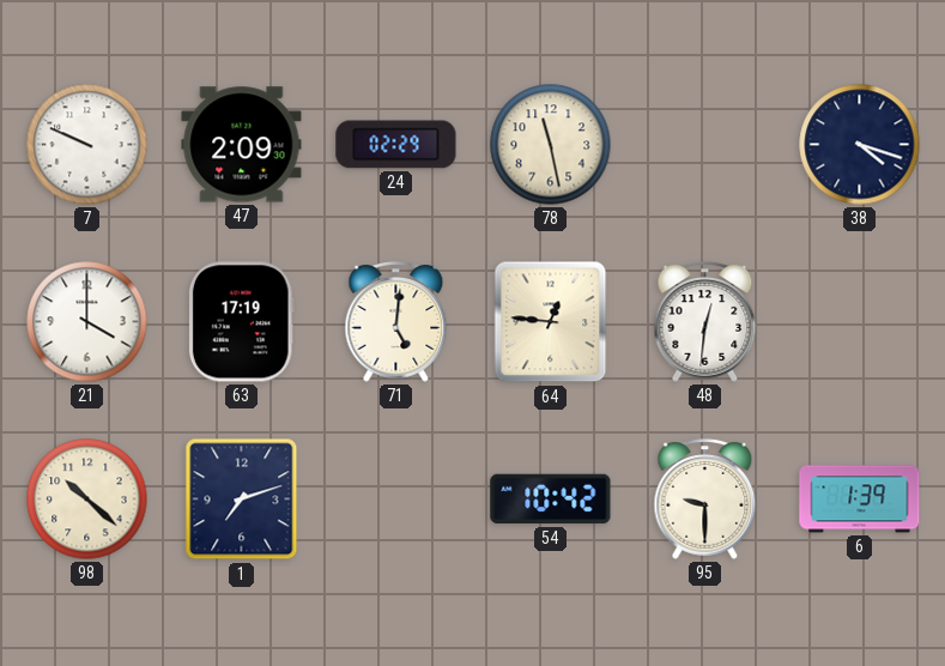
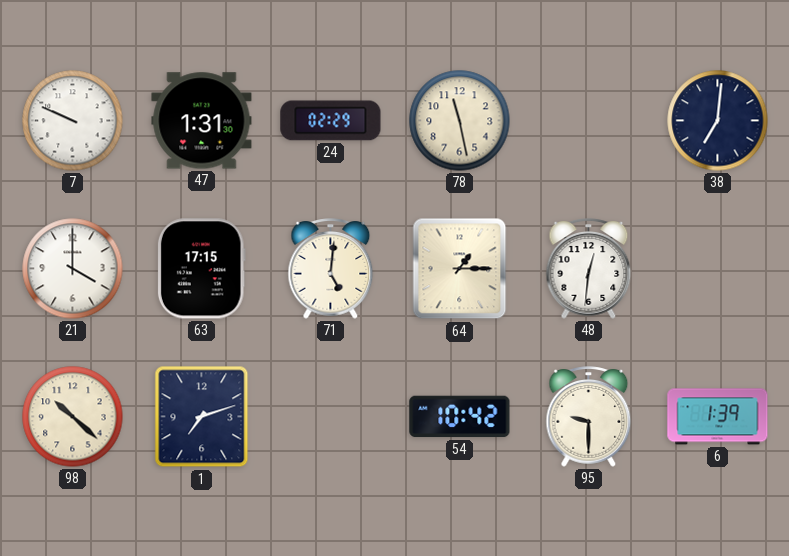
47: 2:09 -> 1:31
38: 4:18 -> 7:01
63: 17:19 -> 17:15
64: 12:46 -> 1:15
